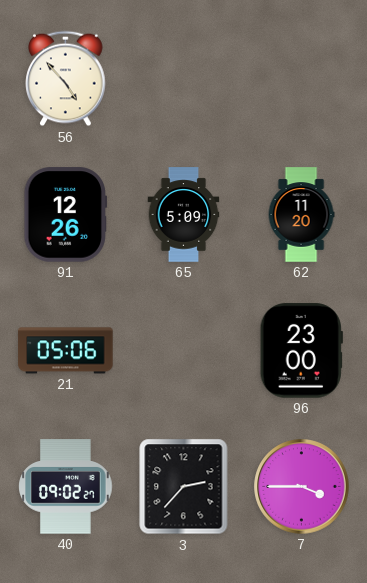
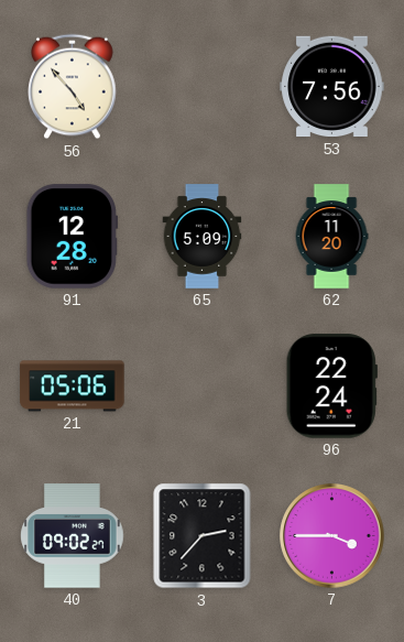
53: none -> 7:56
91: 12:26 -> 12:28
96: 23:00 -> 22:24
